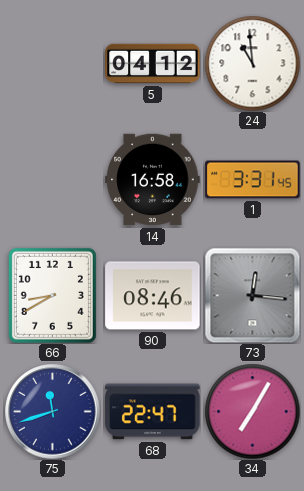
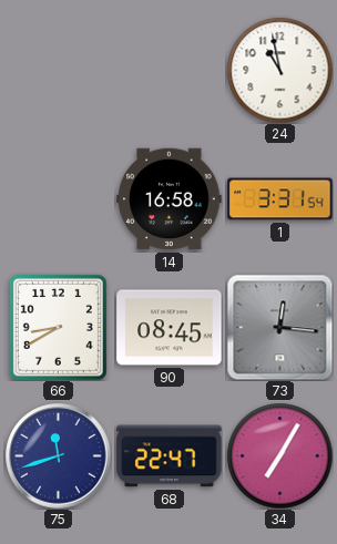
5: 04:12 -> none
24: 10:59 -> 10:58
1: 3:31:45 -> 3:31:54
90: 08:46 -> 08:45
